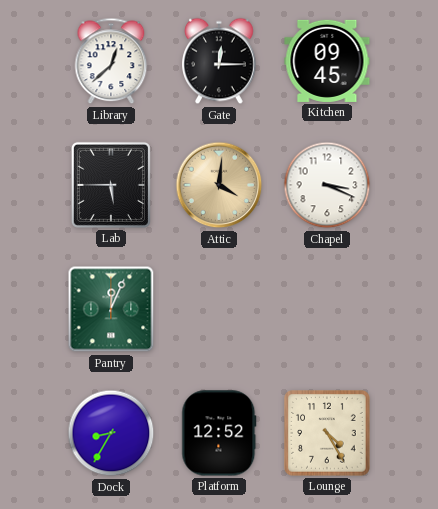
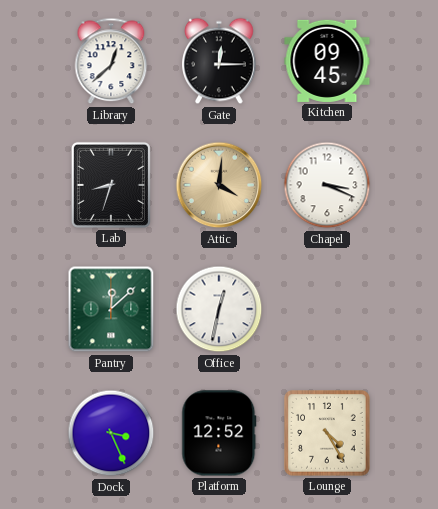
Lab: 5:45 -> 8:33
Pantry: 12:04 -> 12:08
Office: none -> 12:32
Dock: 8:35 -> 3:26
